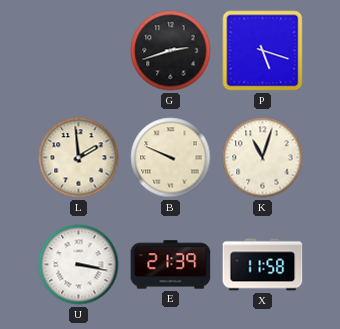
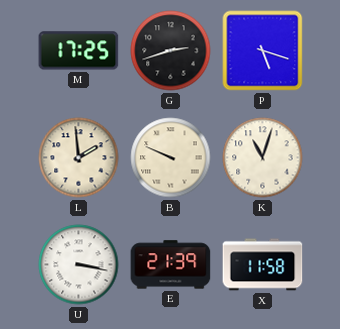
M: none -> 17:25
